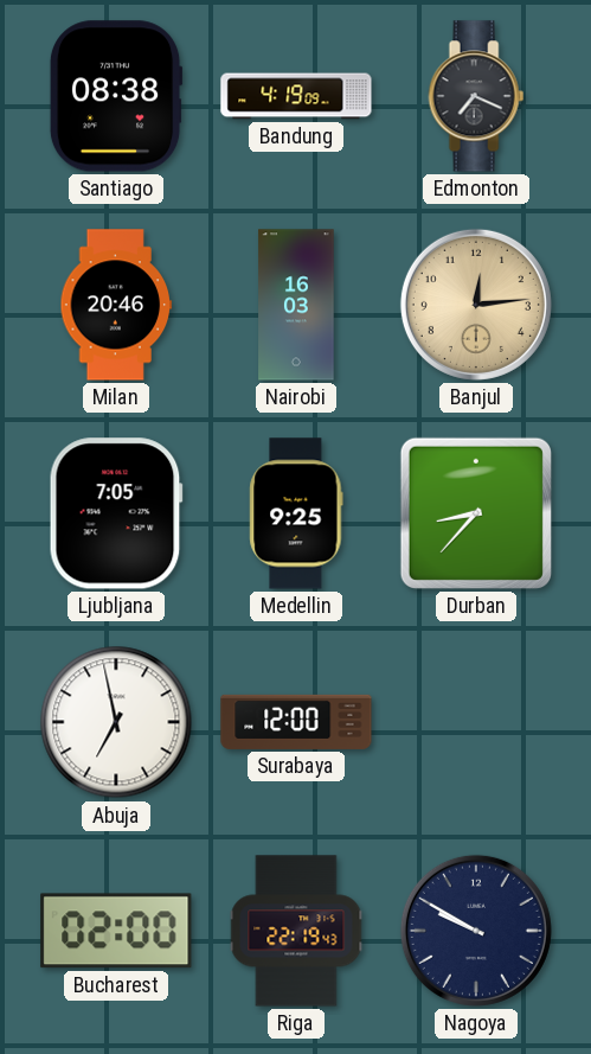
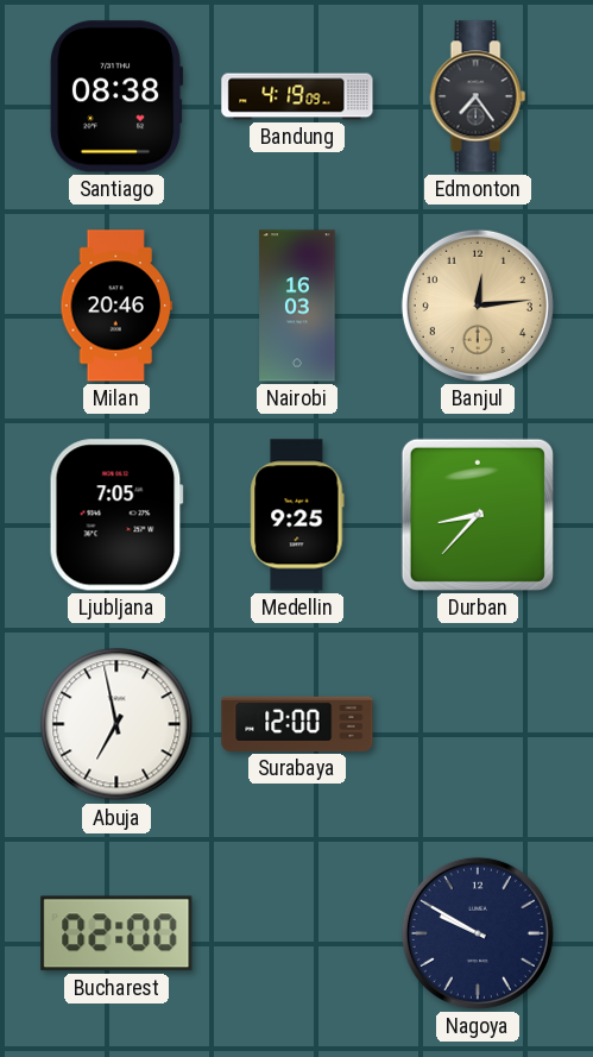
Edmonton: 7:19 -> 7:24
Riga: 22:19 -> none
